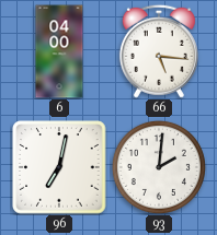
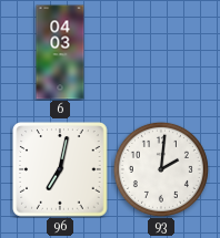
6: 04:00 -> 04:03
66: 5:16 -> none
